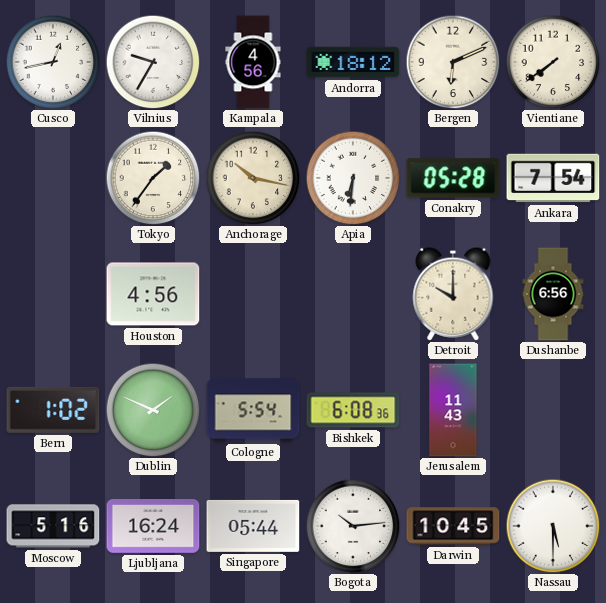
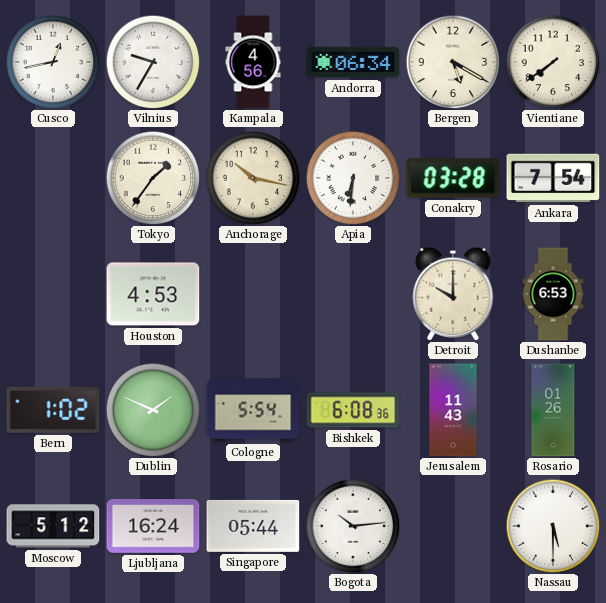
Andorra: 18:12 -> 06:34
Bergen: 6:11 -> 5:20
Conakry: 05:28 -> 03:28
Houston: 4:56 -> 4:53
Dushanbe: 6:56 -> 6:53
Rosario: none -> 01:26
Moscow: 5:16 -> 5:12
Darwin: 10:45 -> none
